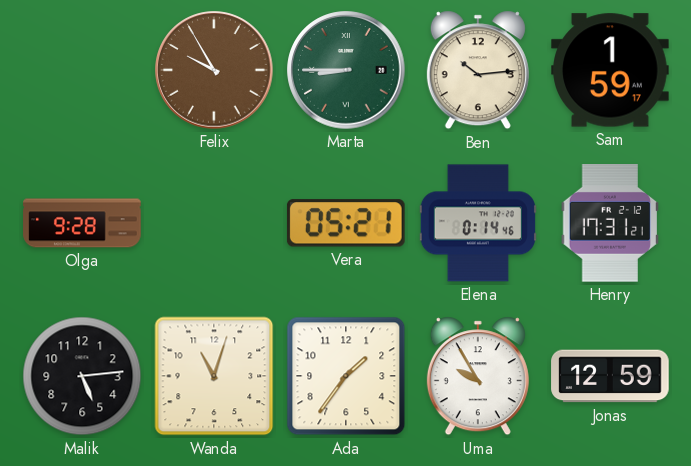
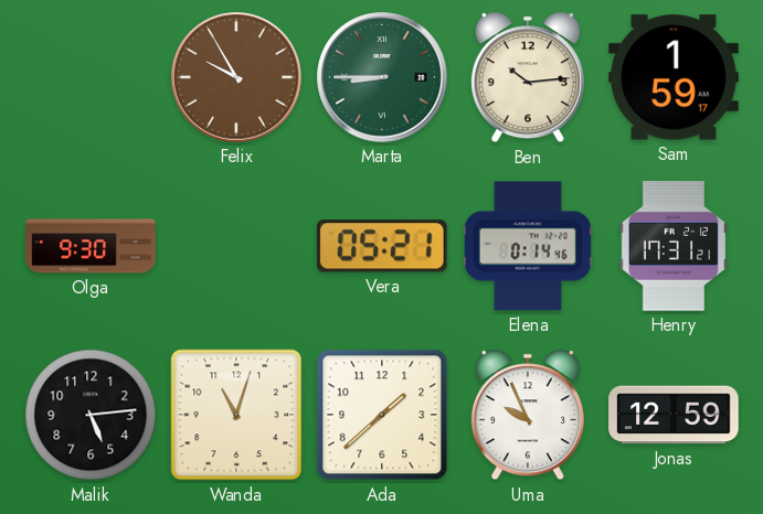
Olga: 9:28 -> 9:30
Ada: 1:36 -> 1:38
Uma: 9:55 -> 9:56
